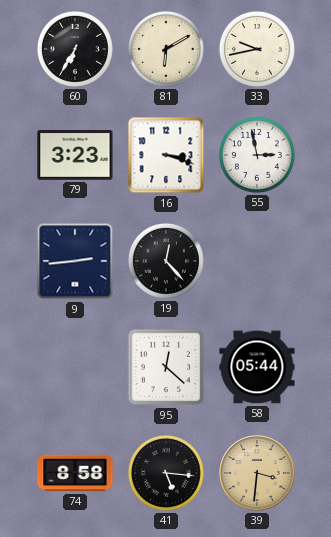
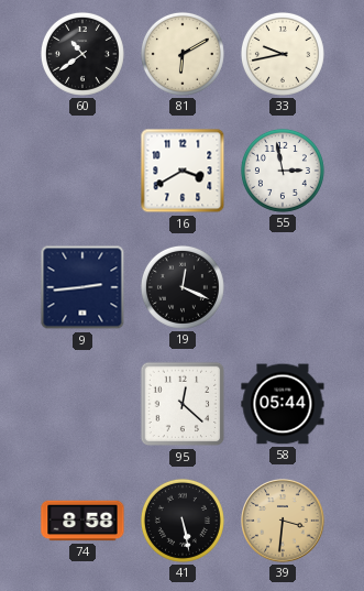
60: 6:35 -> 10:39
79: 3:23 -> none
16: 3:18 -> 3:40
19: 12:23 -> 12:19
41: 5:16 -> 5:28
